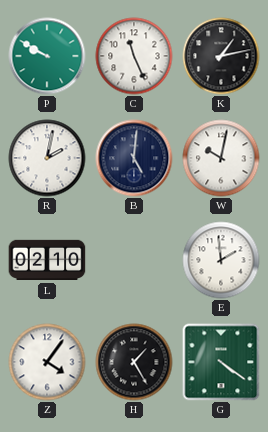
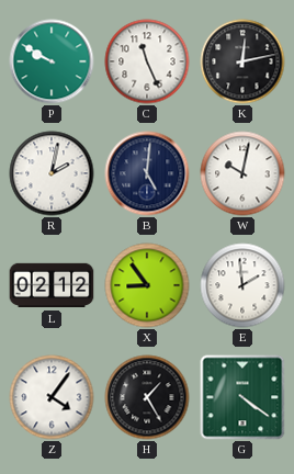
K: 1:13 -> 12:13
L: 02:10 -> 02:12
X: none -> 8:54
